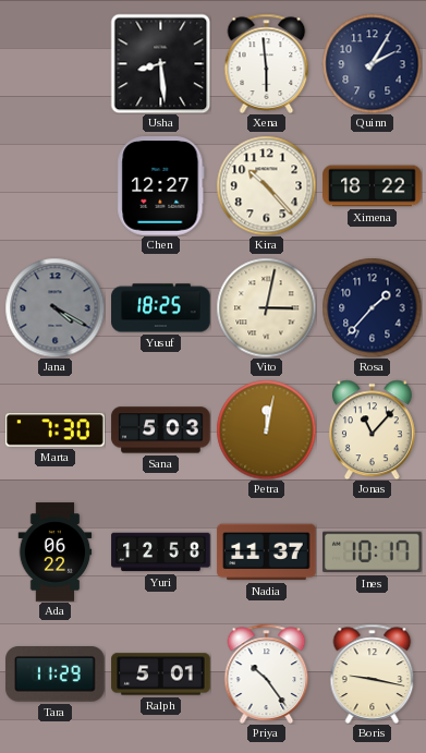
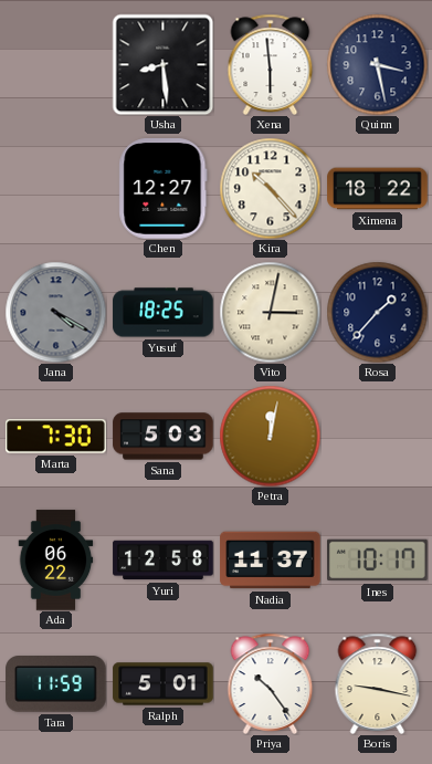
Quinn: 2:05 -> 3:28
Jonas: 11:07 -> none
Tara: 11:29 -> 11:59
